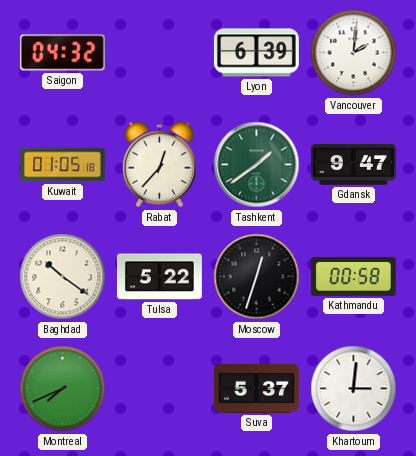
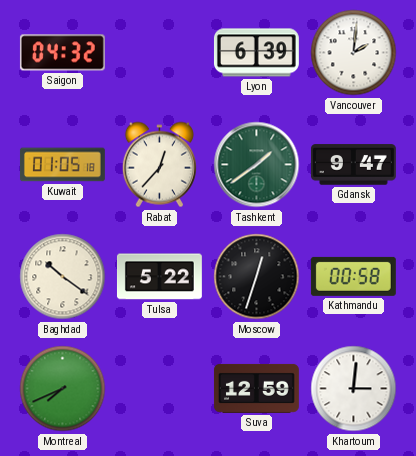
Suva: 5:37 -> 12:59
